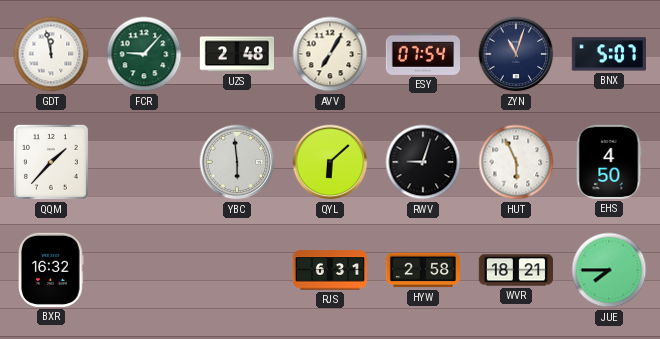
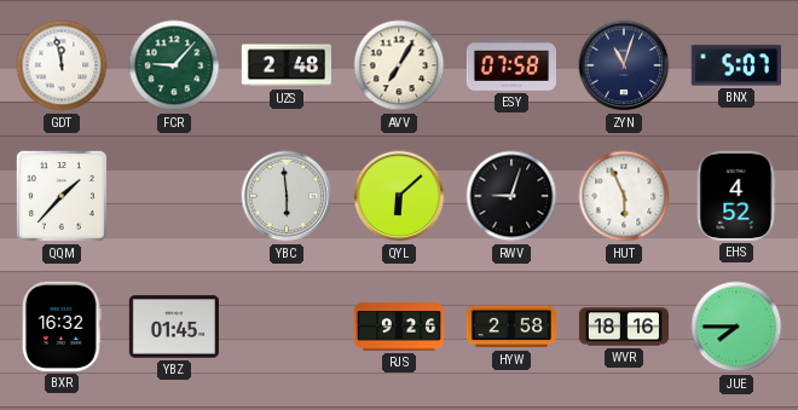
ESY: 07:54 -> 07:58
EHS: 4:50 -> 4:52
YBZ: none -> 01:45
RJS: 6:31 -> 9:26
WVR: 18:21 -> 18:16
